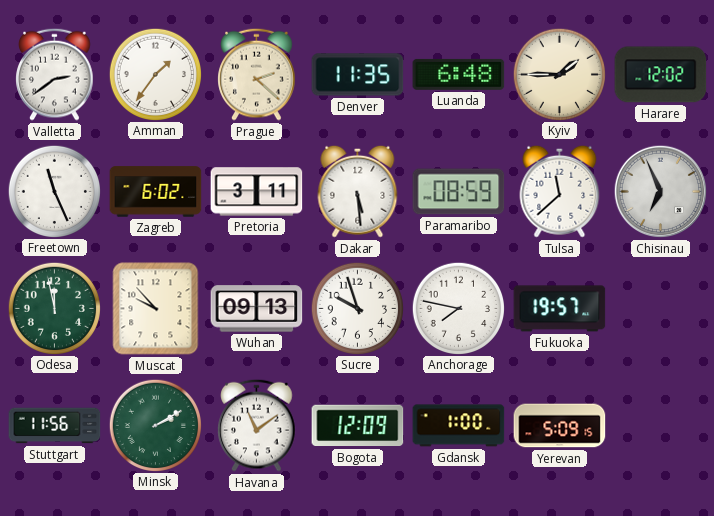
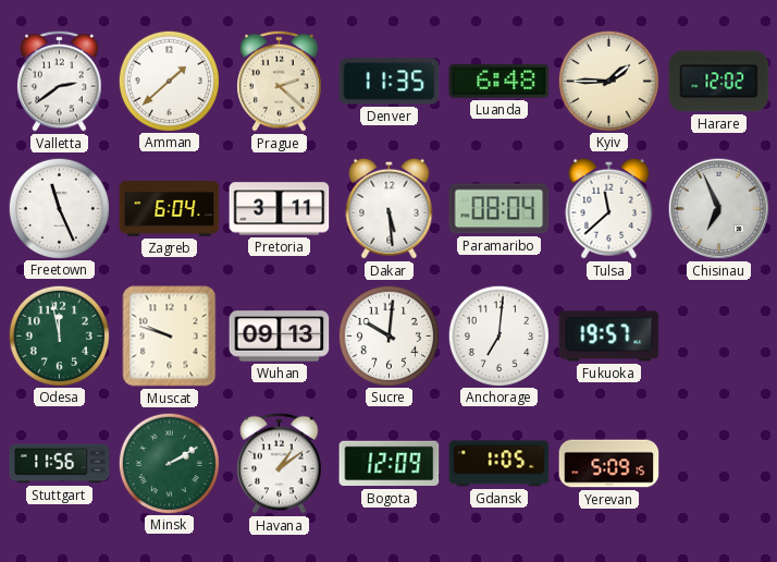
Amman: 1:36 -> 1:38
Zagreb: 6:02 -> 6:04
Paramaribo: 08:59 -> 08:04
Muscat: 9:53 -> 9:48
Sucre: 9:57 -> 10:01
Anchorage: 7:47 -> 7:01
Havana: 11:09 -> 1:09
Gdansk: 1:00 -> 1:05
